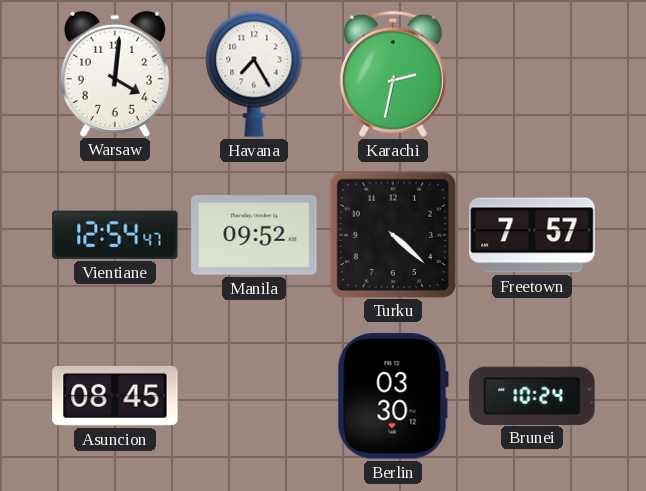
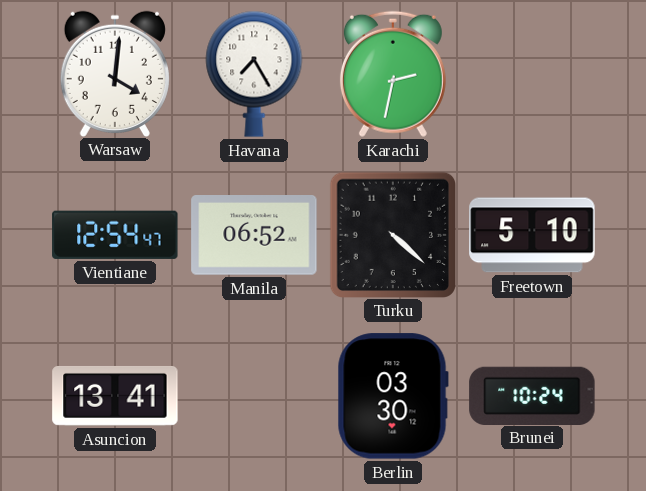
Manila: 09:52 -> 06:52
Freetown: 7:57 -> 5:10
Asuncion: 08:45 -> 13:41
